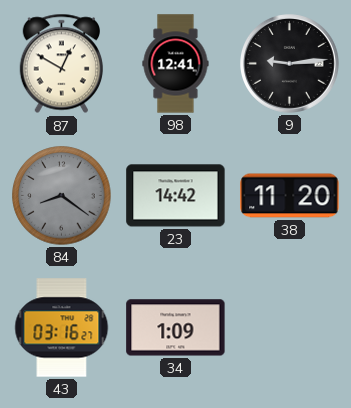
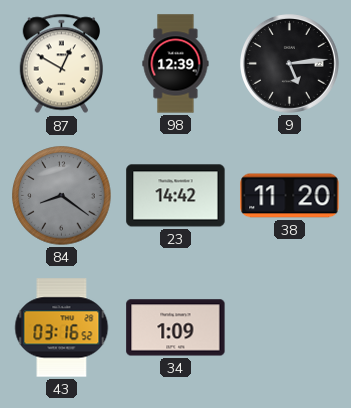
98: 12:41 -> 12:39
9: 9:14 -> 5:14
43: 03:16:27 -> 03:16:52
